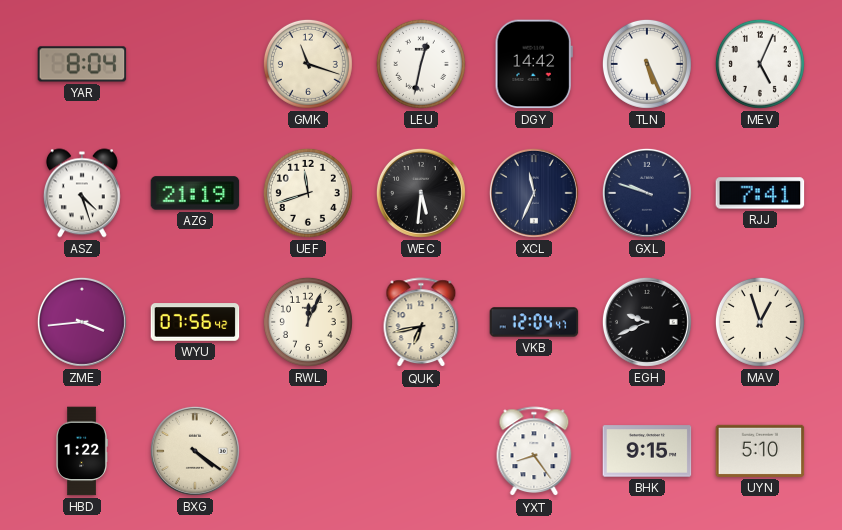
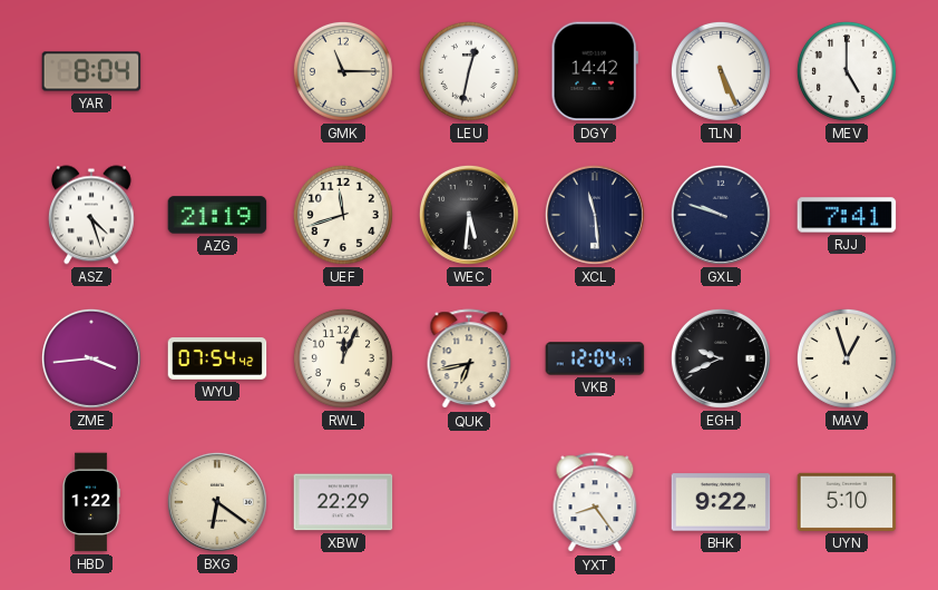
GMK: 11:18 -> 11:15
MEV: 5:04 -> 5:00
XCL: 11:34 -> 11:29
WYU: 07:56 -> 07:54
BXG: 4:21 -> 6:21
XBW: none -> 22:29
BHK: 9:15 -> 9:22
